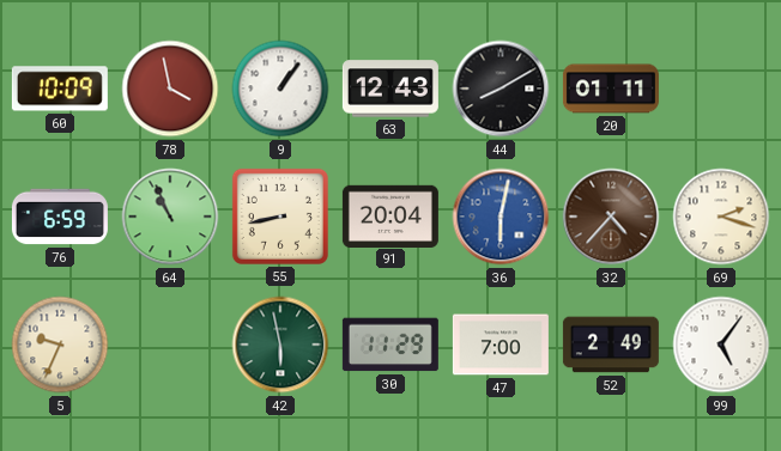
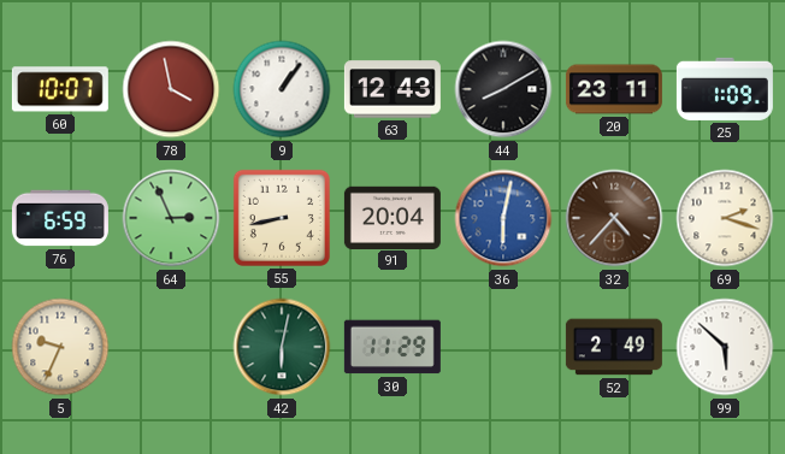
60: 10:09 -> 10:07
20: 01:11 -> 23:11
25: none -> 1:09
64: 10:56 -> 2:56
42: 5:58 -> 6:02
47: 7:00 -> none
99: 5:06 -> 5:52
